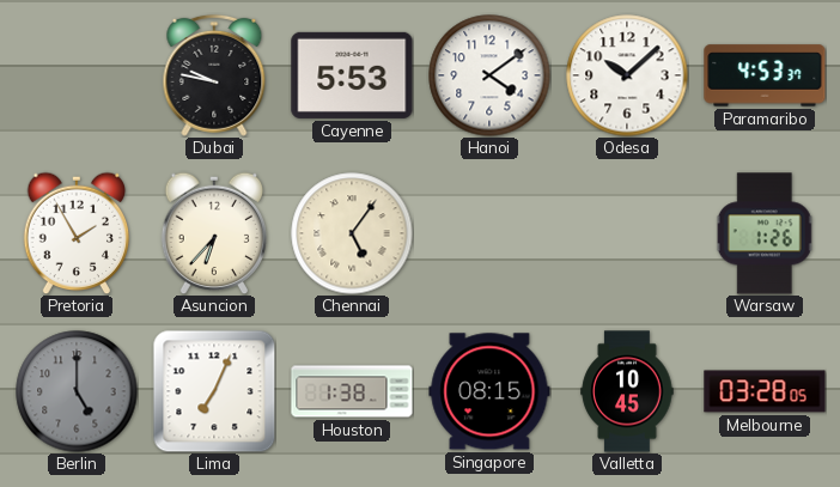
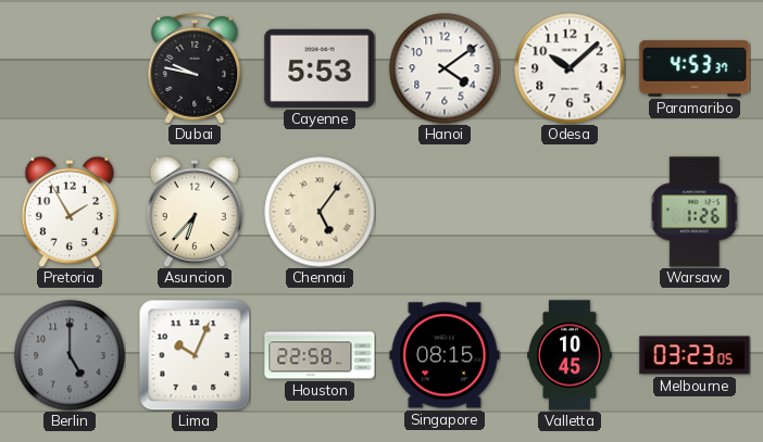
Lima: 7:04 -> 10:04
Houston: 1:38 -> 22:58
Melbourne: 03:28 -> 03:23
